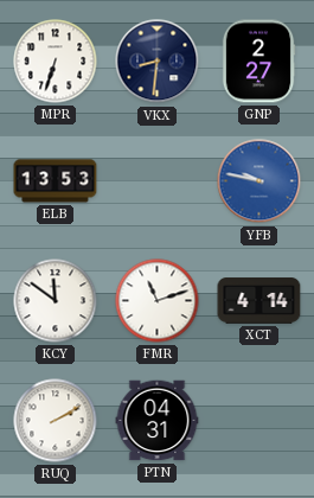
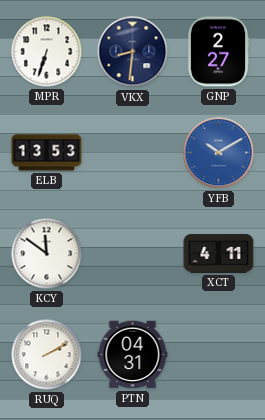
YFB: 9:47 -> 10:10
FMR: 11:12 -> none
XCT: 4:14 -> 4:11
